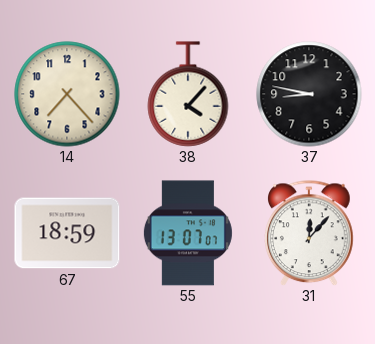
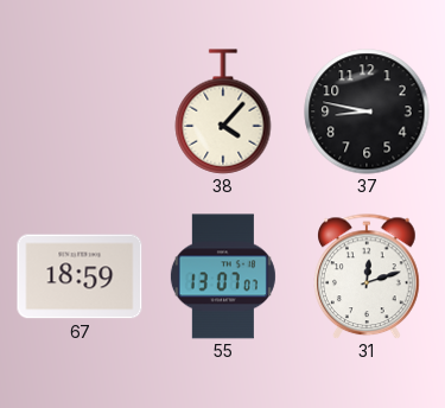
14: 7:23 -> none
31: 12:07 -> 12:12
